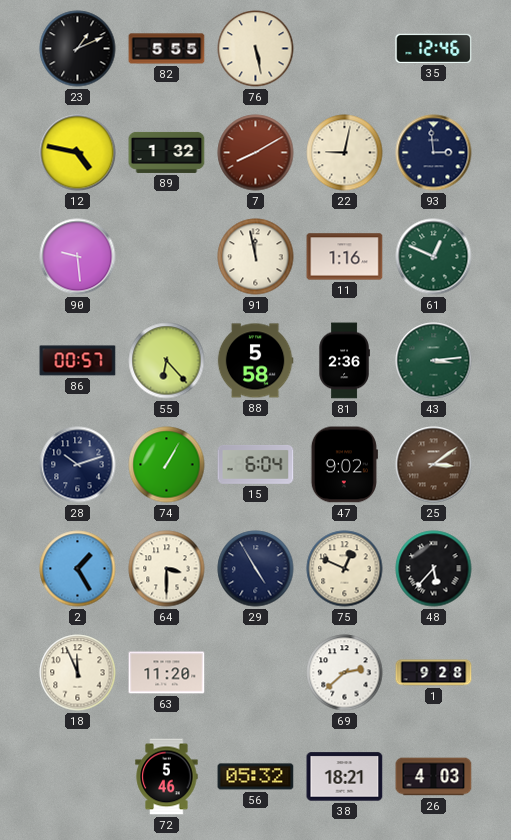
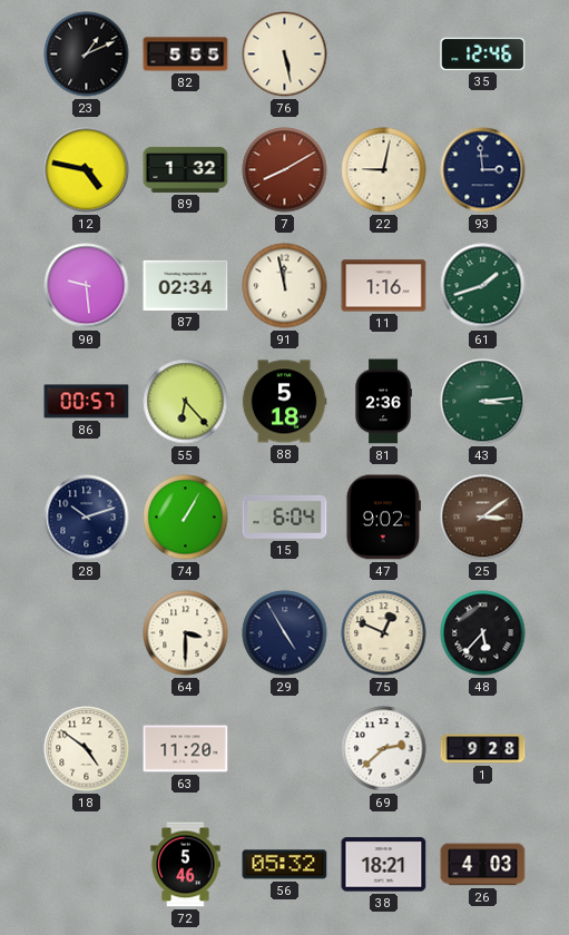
87: none -> 02:34
61: 12:49 -> 1:42
88: 5:58 -> 5:18
2: 1:25 -> none
18: 11:56 -> 4:51
